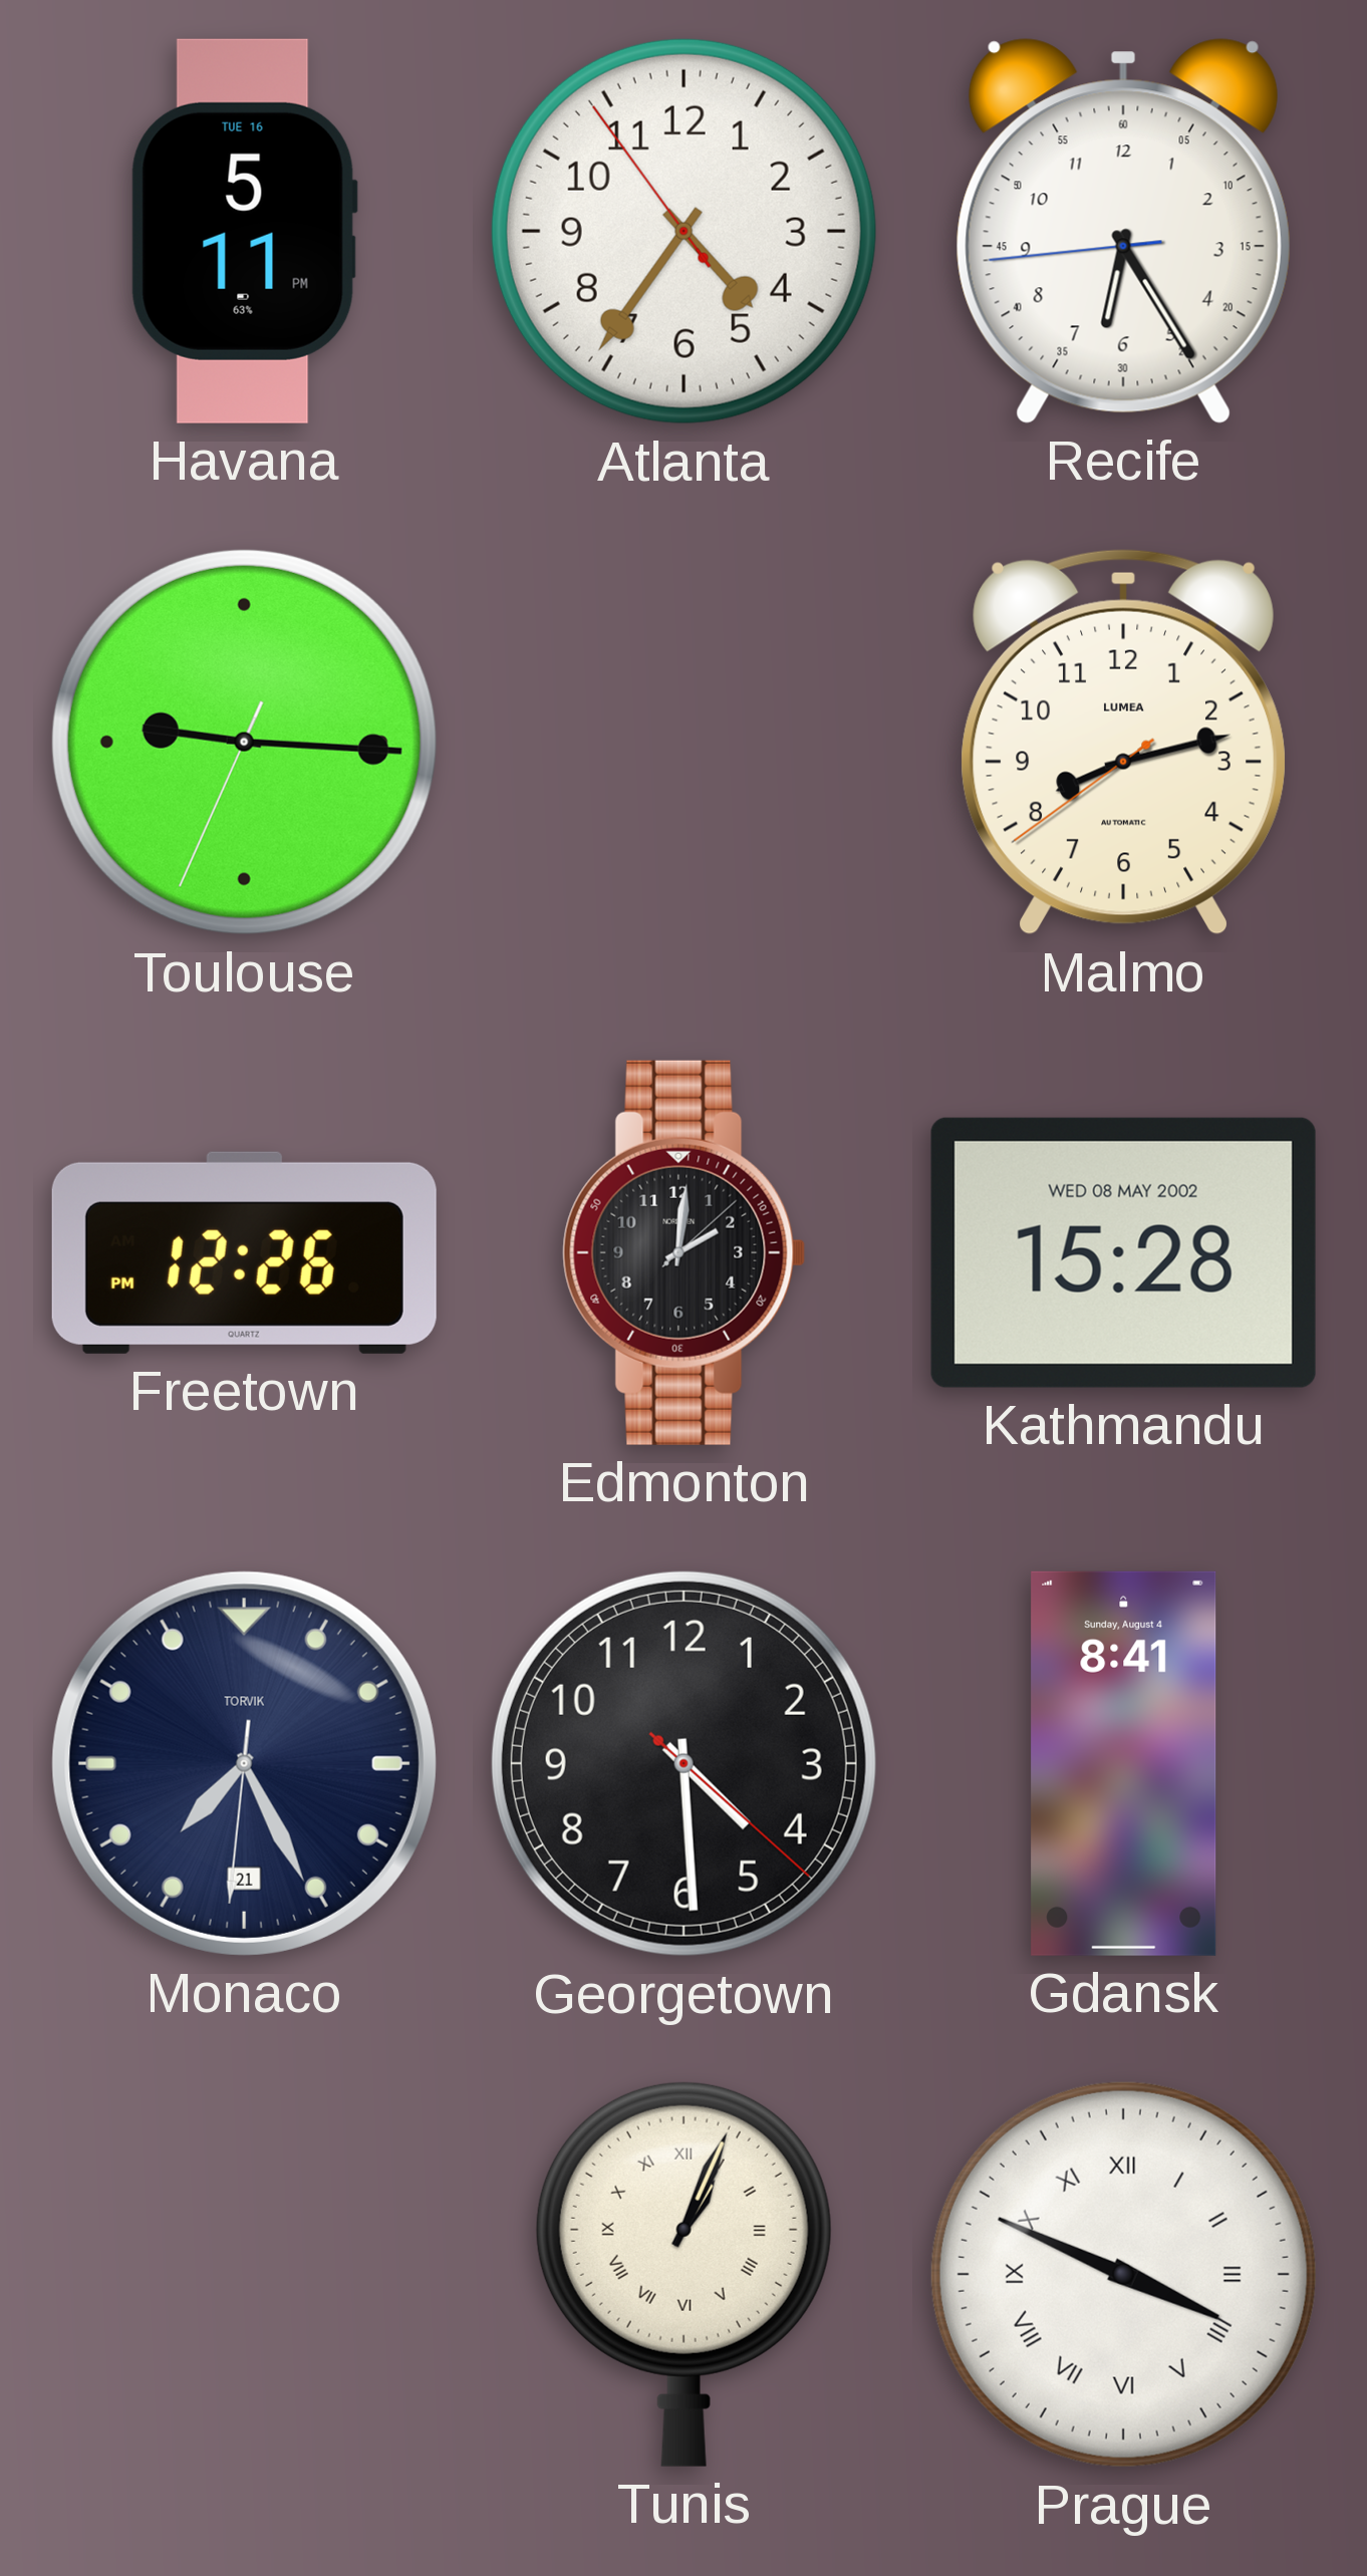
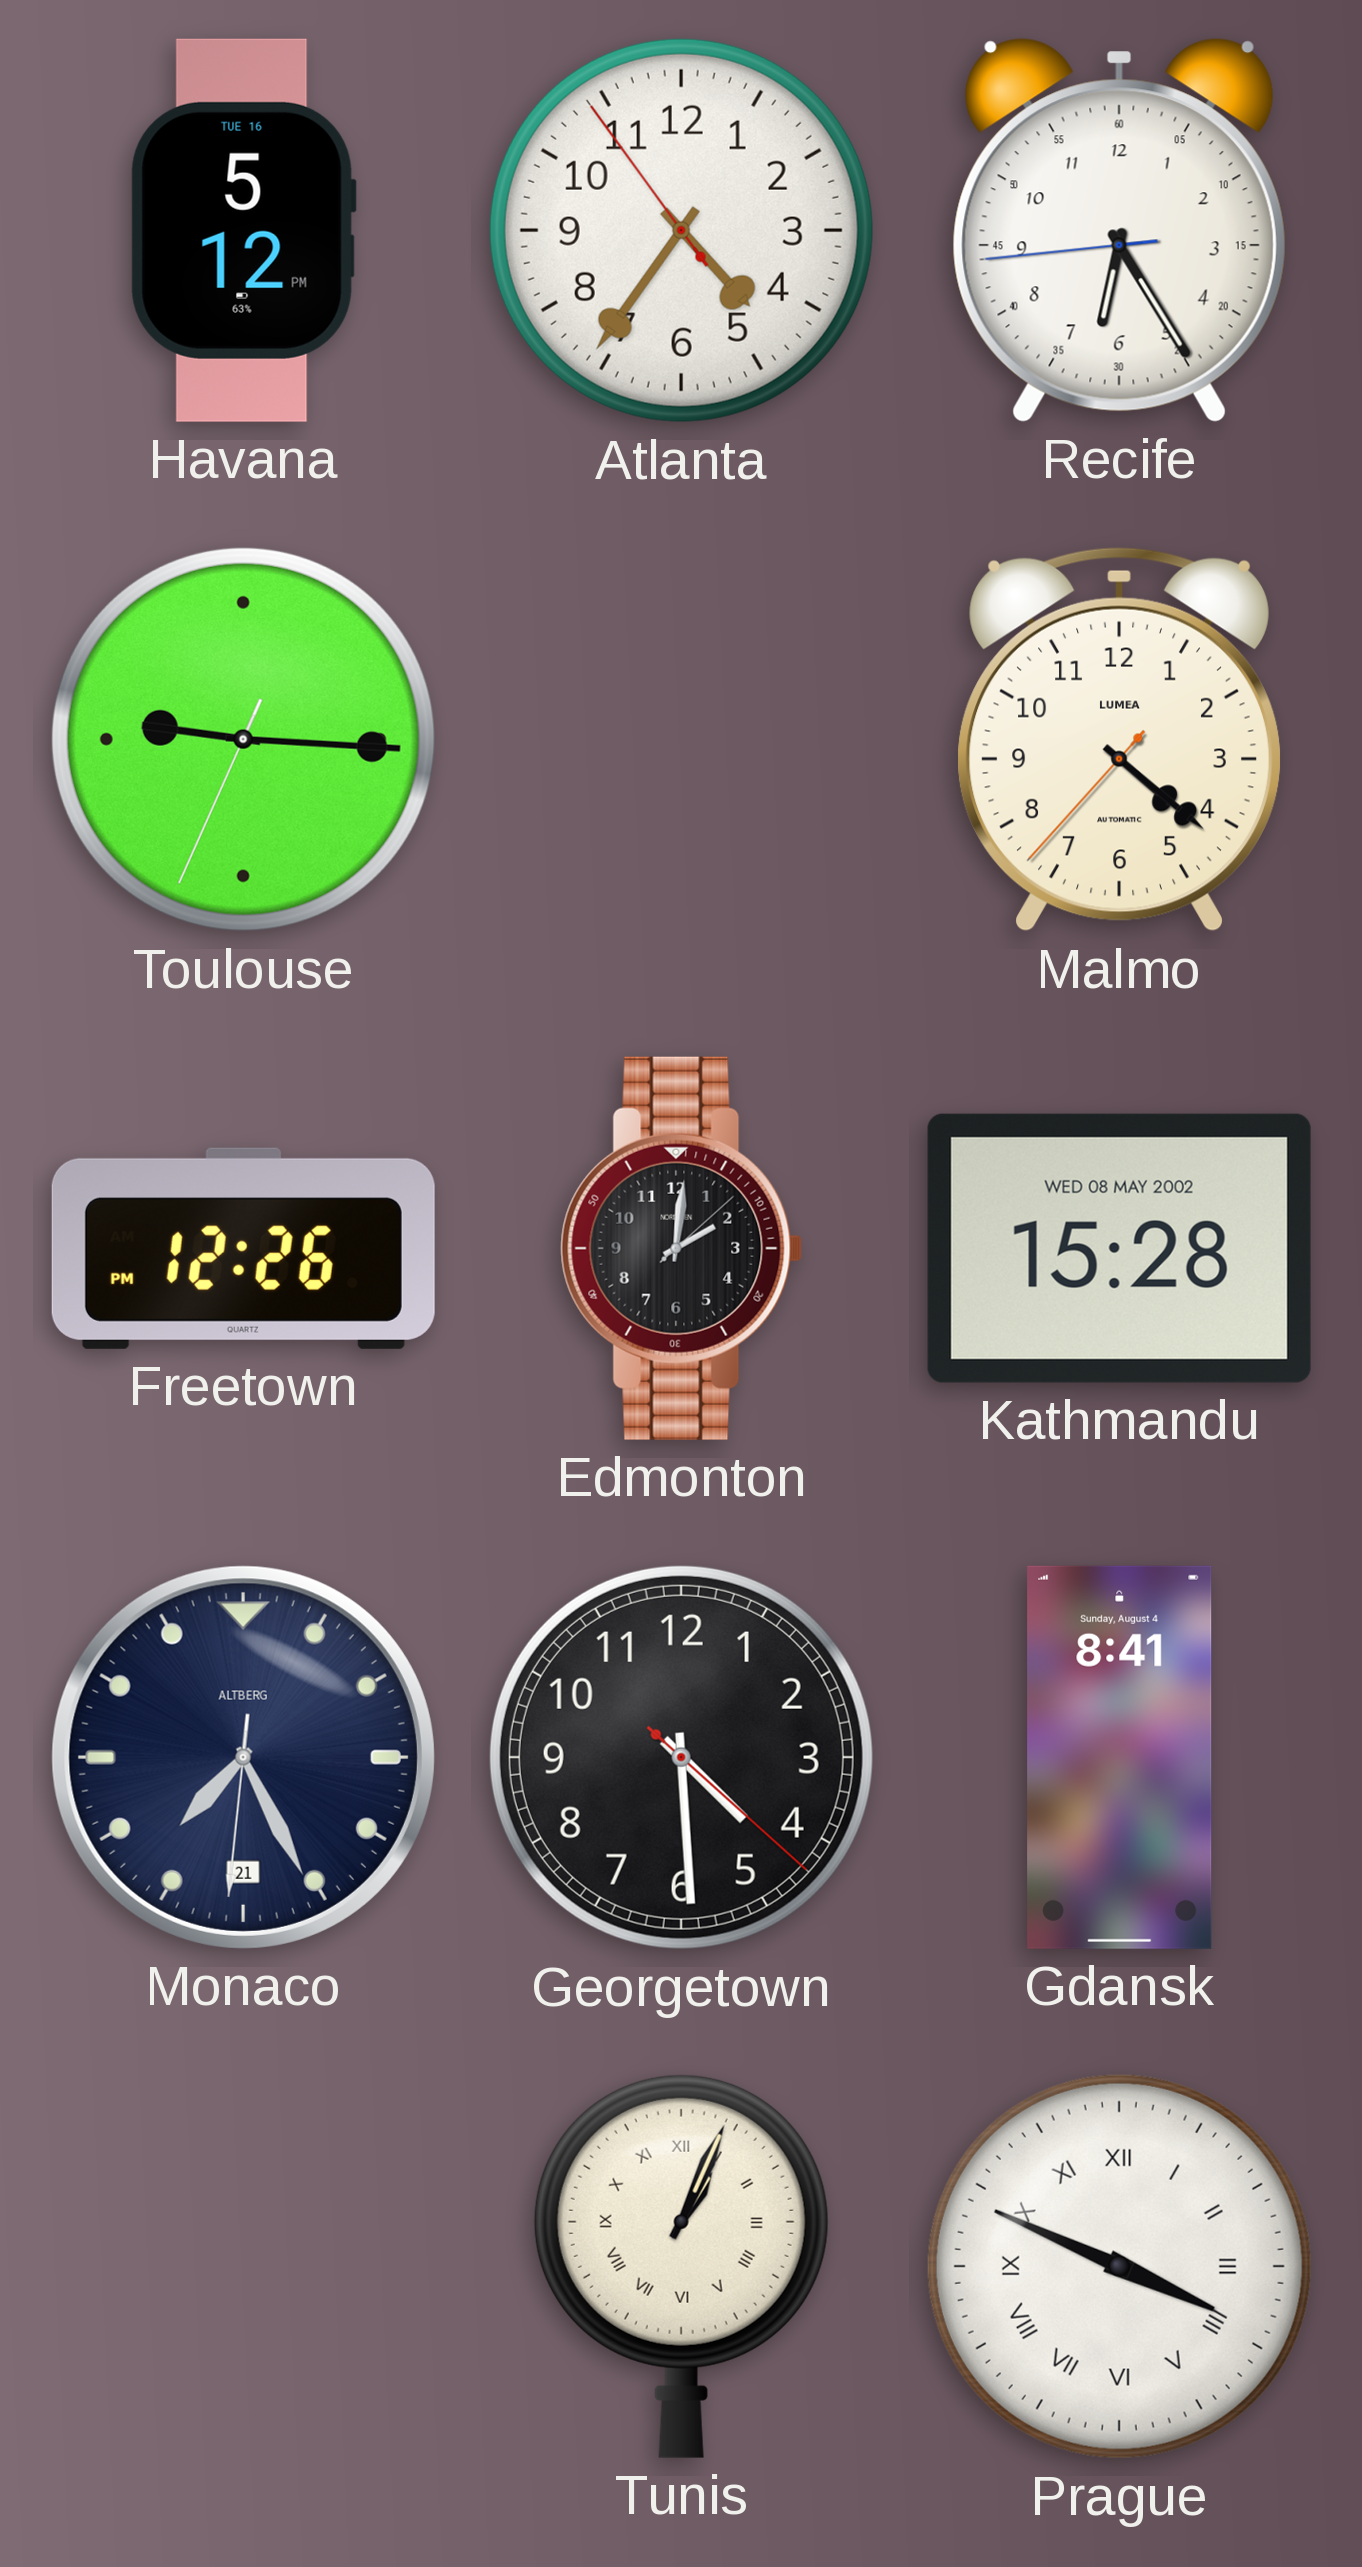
Havana: 5:11 -> 5:12
Malmo: 8:12 -> 4:21
Monaco brand: TORVIK -> ALTBERG
